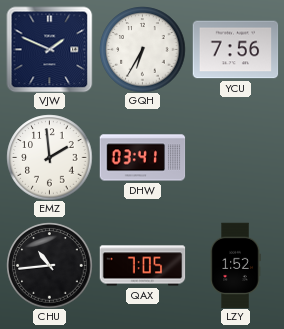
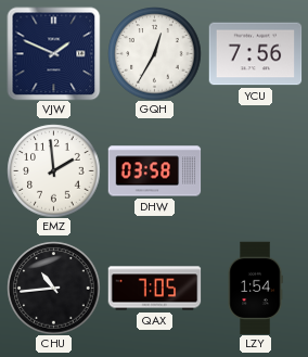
GQH: 6:35 -> 12:35
DHW: 03:41 -> 03:58
LZY: 1:52 -> 1:54
